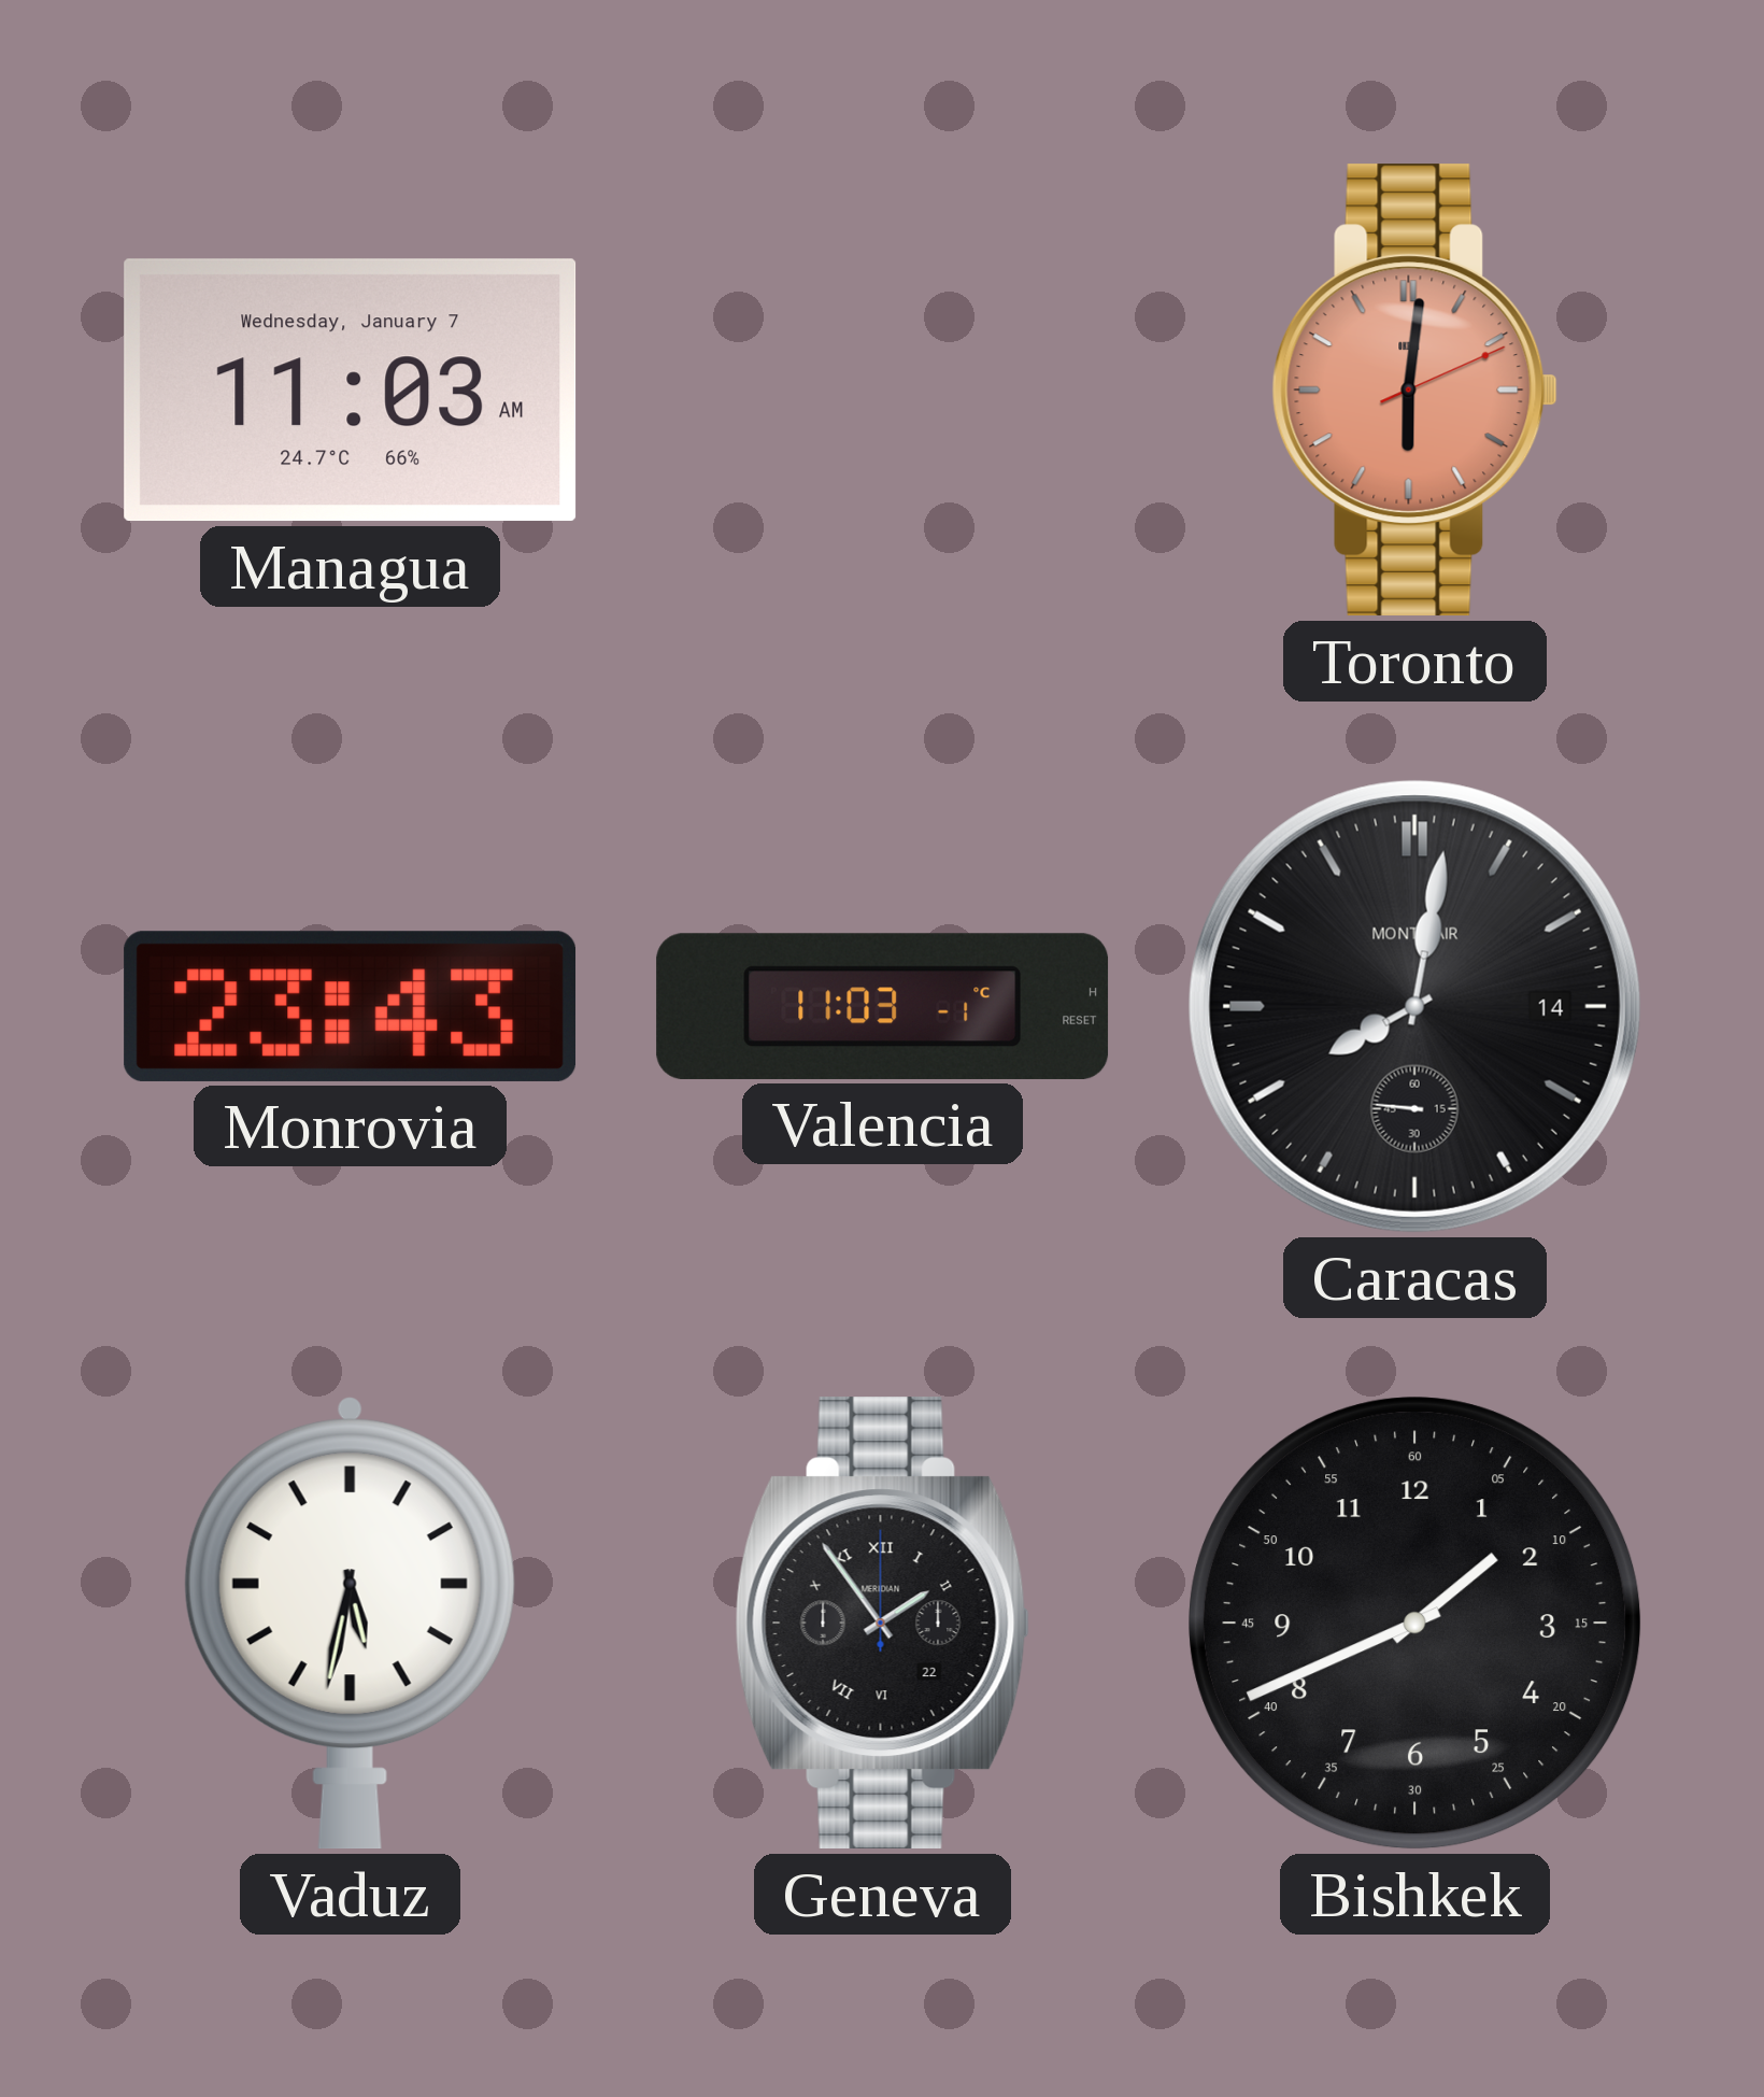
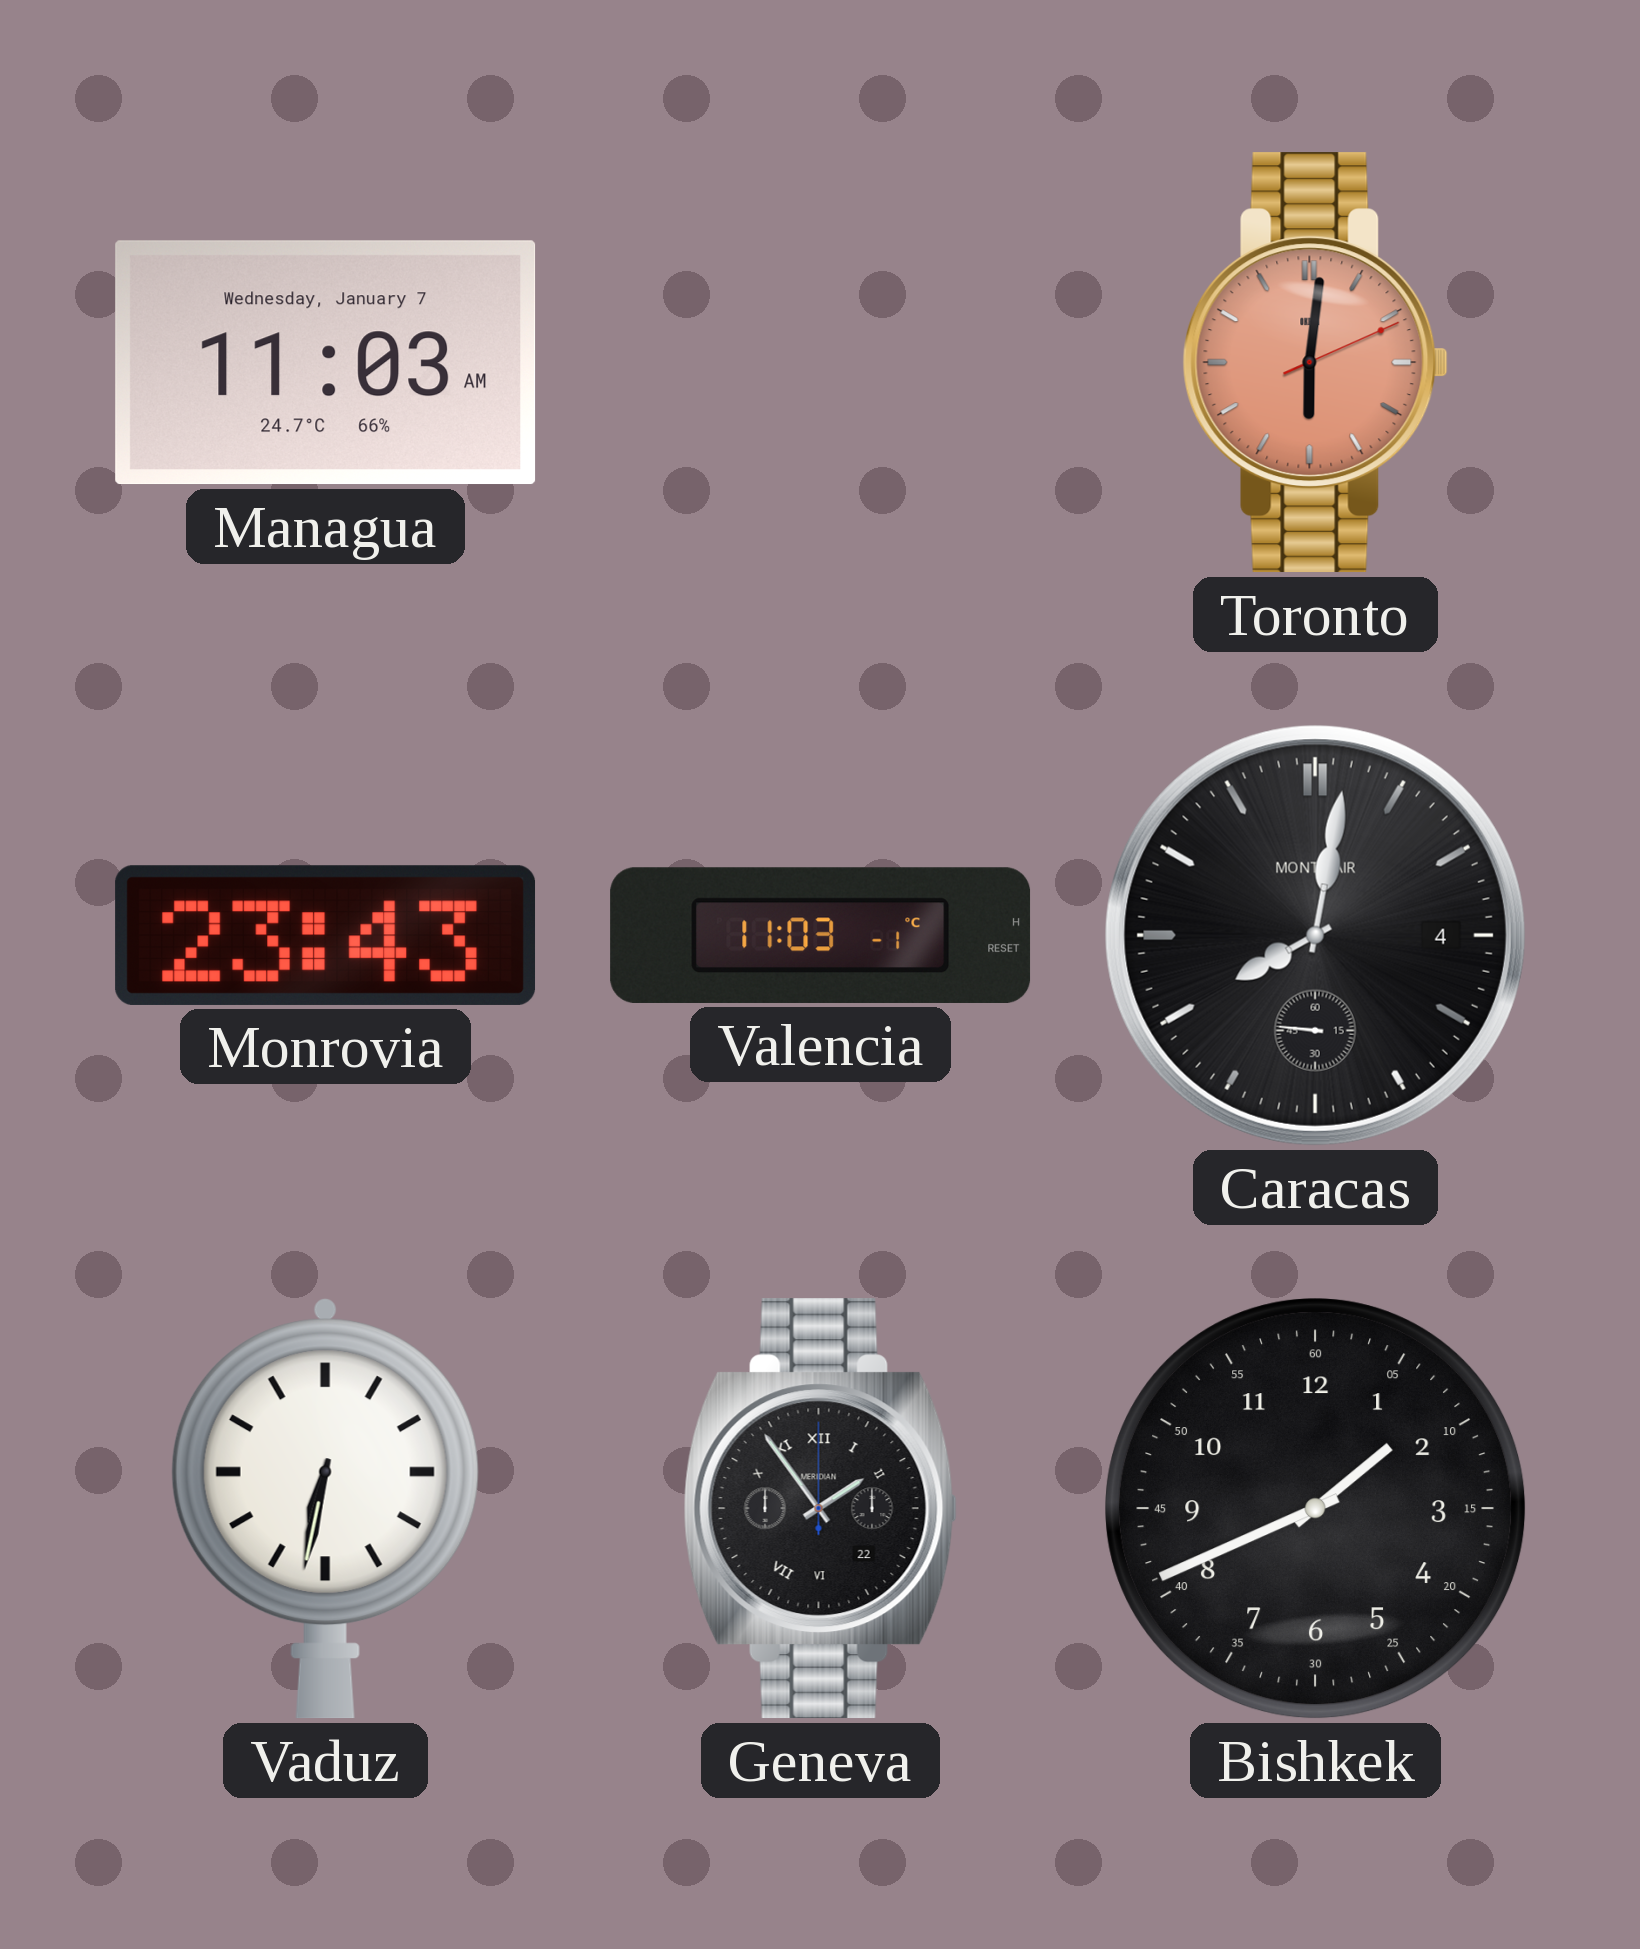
Caracas date: 14 -> 4
Vaduz: 5:32 -> 6:32
